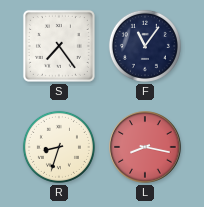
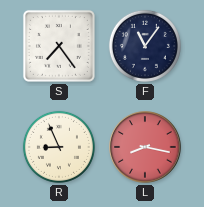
R: 8:33 -> 8:56
